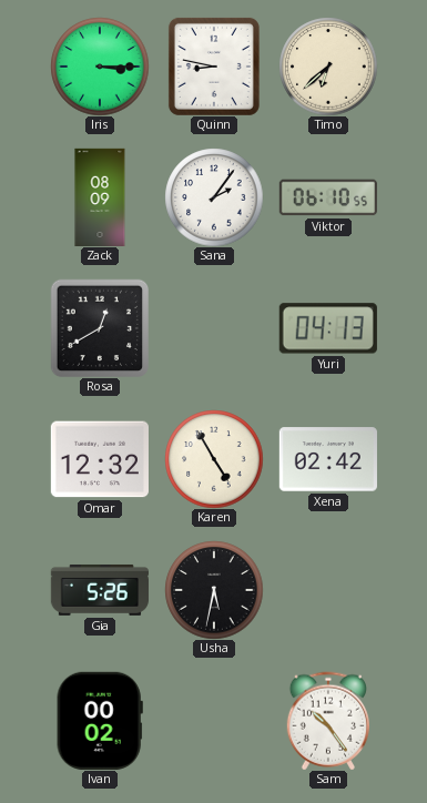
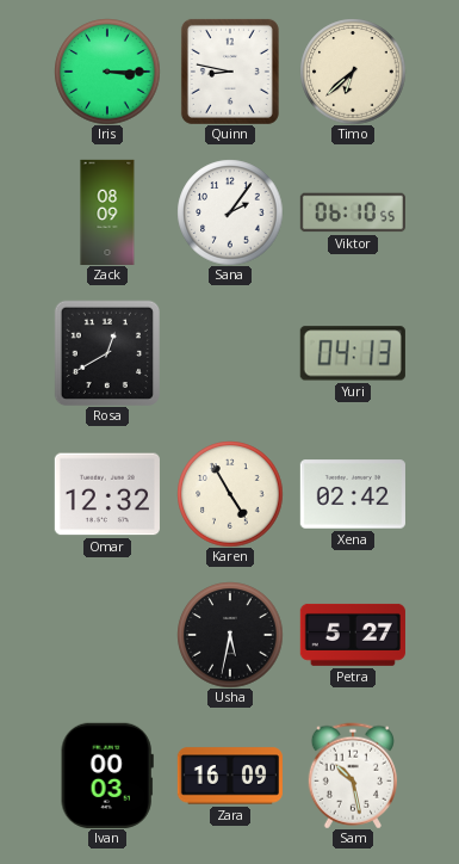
Gia: 5:26 -> none
Petra: none -> 5:27
Ivan: 00:02 -> 00:03
Zara: none -> 16:09
Sam: 10:24 -> 10:28
